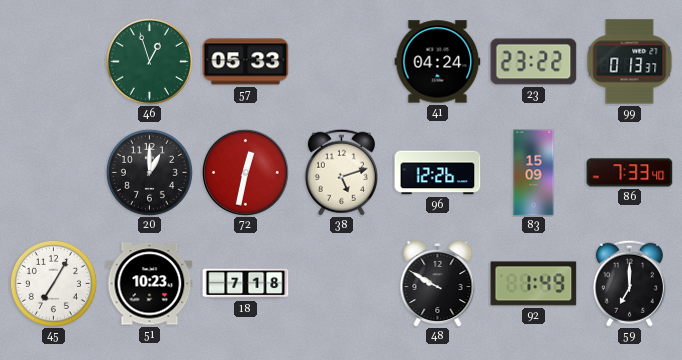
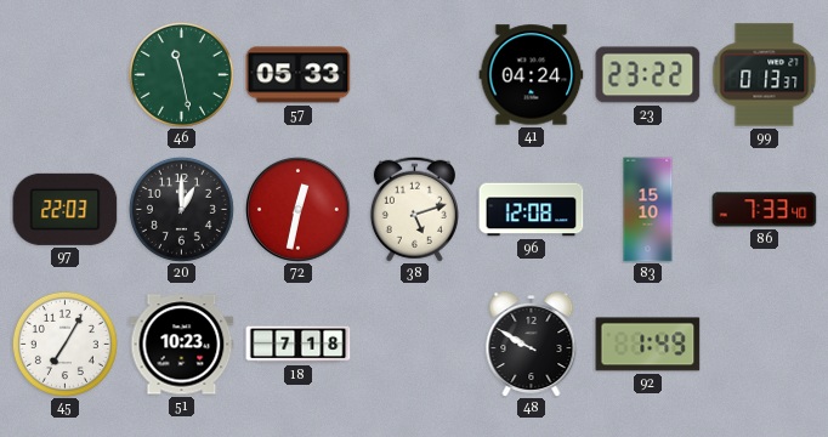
46: 12:57 -> 11:28
97: none -> 22:03
96: 12:26 -> 12:08
83: 15:09 -> 15:10
59: 7:00 -> none
